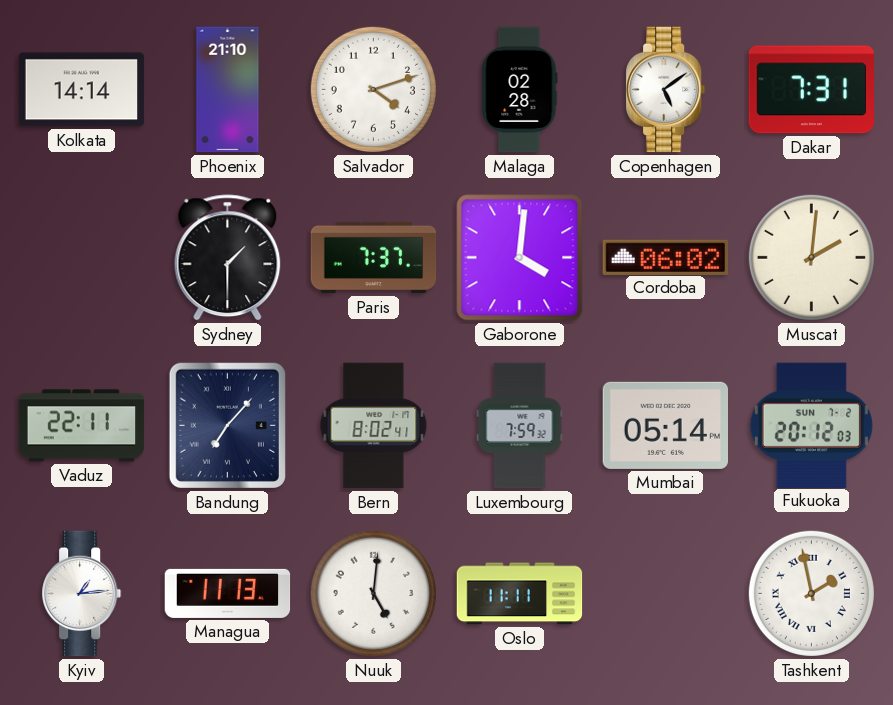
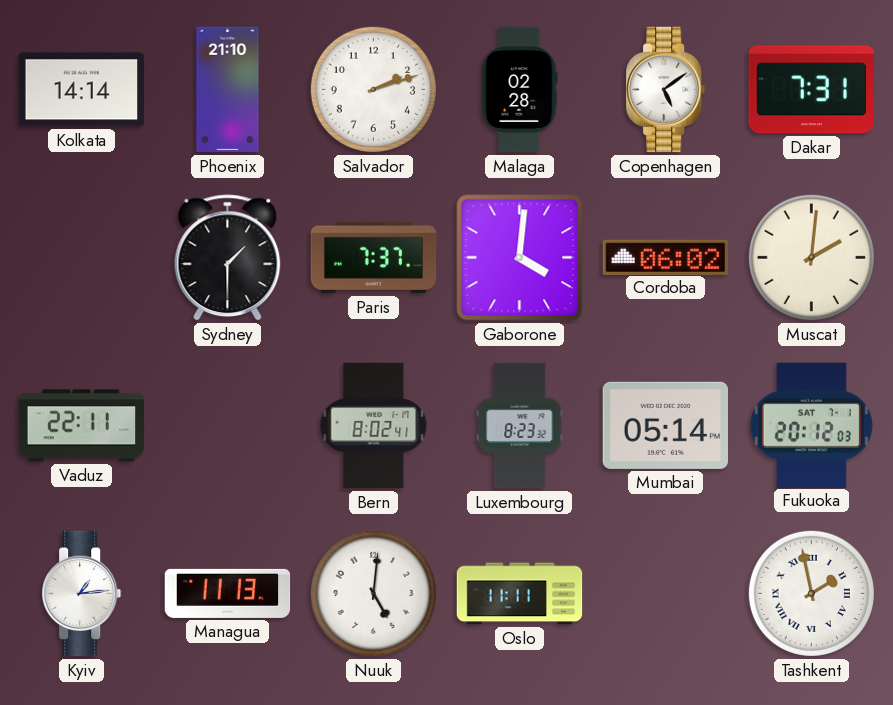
Salvador: 4:12 -> 2:12
Bandung: 7:07 -> none
Luxembourg: 7:59 -> 8:23
Fukuoka date: SUN 7-2 -> SAT 7-1
